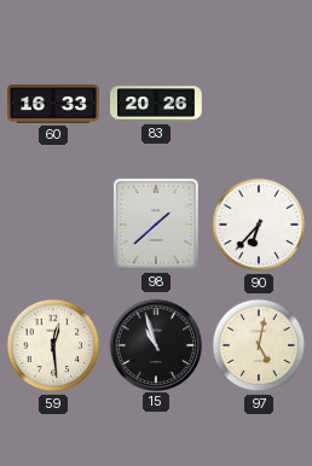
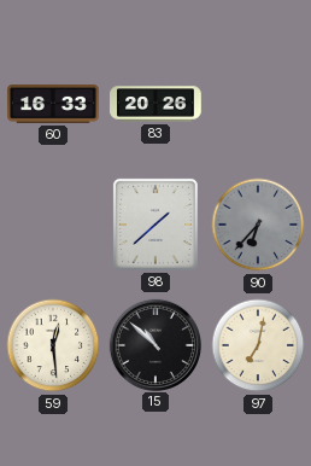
90 dial: white -> grey
15: 10:57 -> 10:52
97: 5:02 -> 7:02
